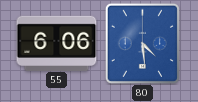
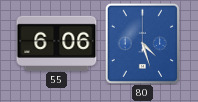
80: 4:29 -> 4:27
